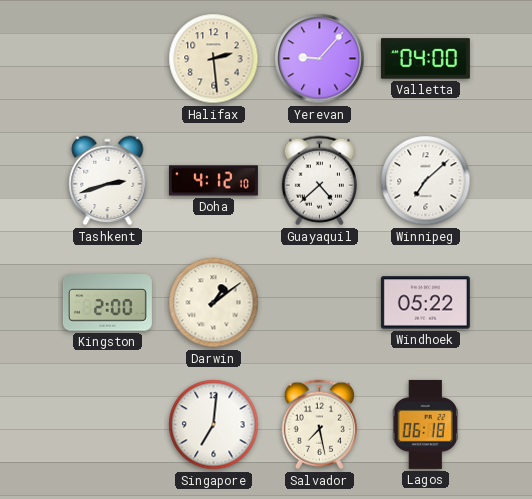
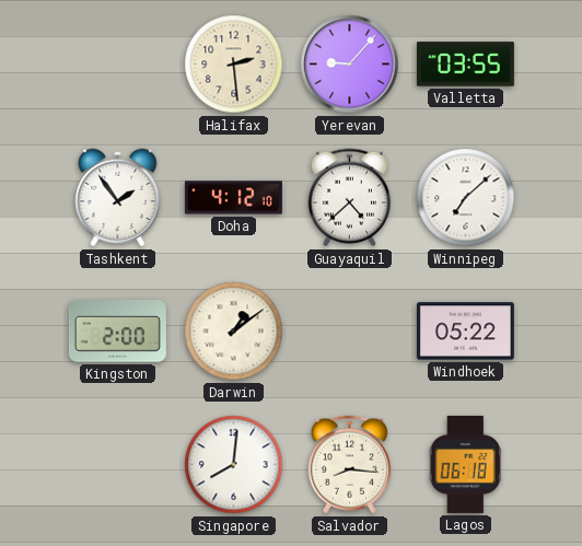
Valletta: 04:00 -> 03:55
Tashkent: 2:42 -> 1:54
Singapore: 7:01 -> 8:01
Salvador: 7:28 -> 8:16
